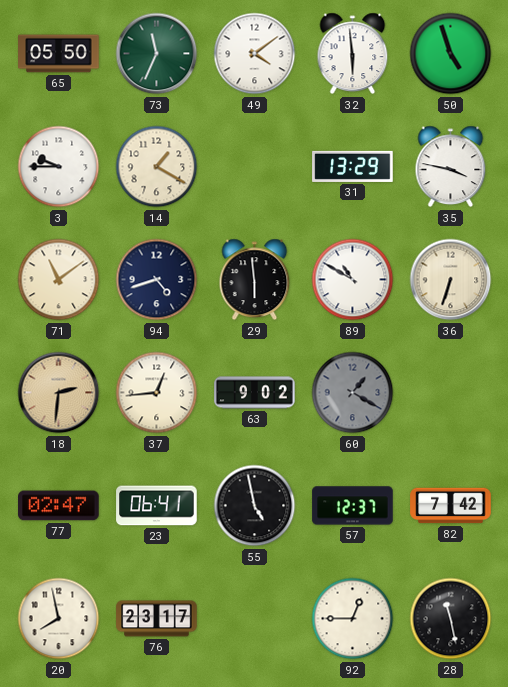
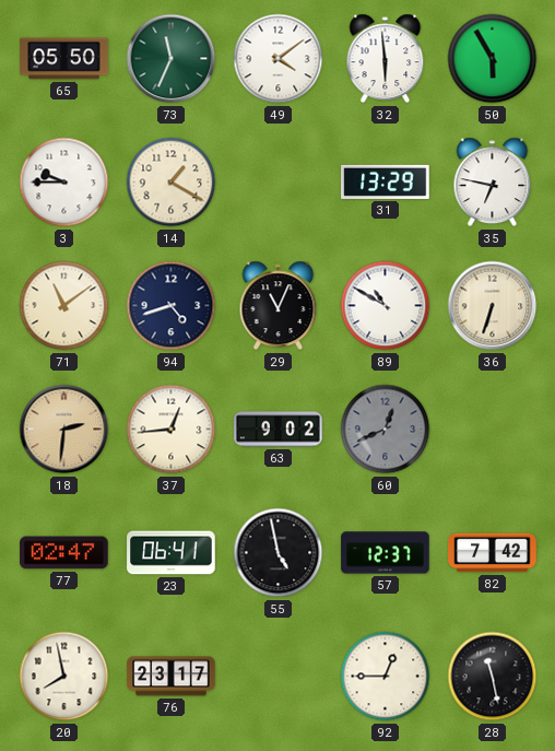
50: 4:57 -> 5:55
35: 3:47 -> 6:47
29: 5:59 -> 11:04
60: 1:20 -> 12:41
